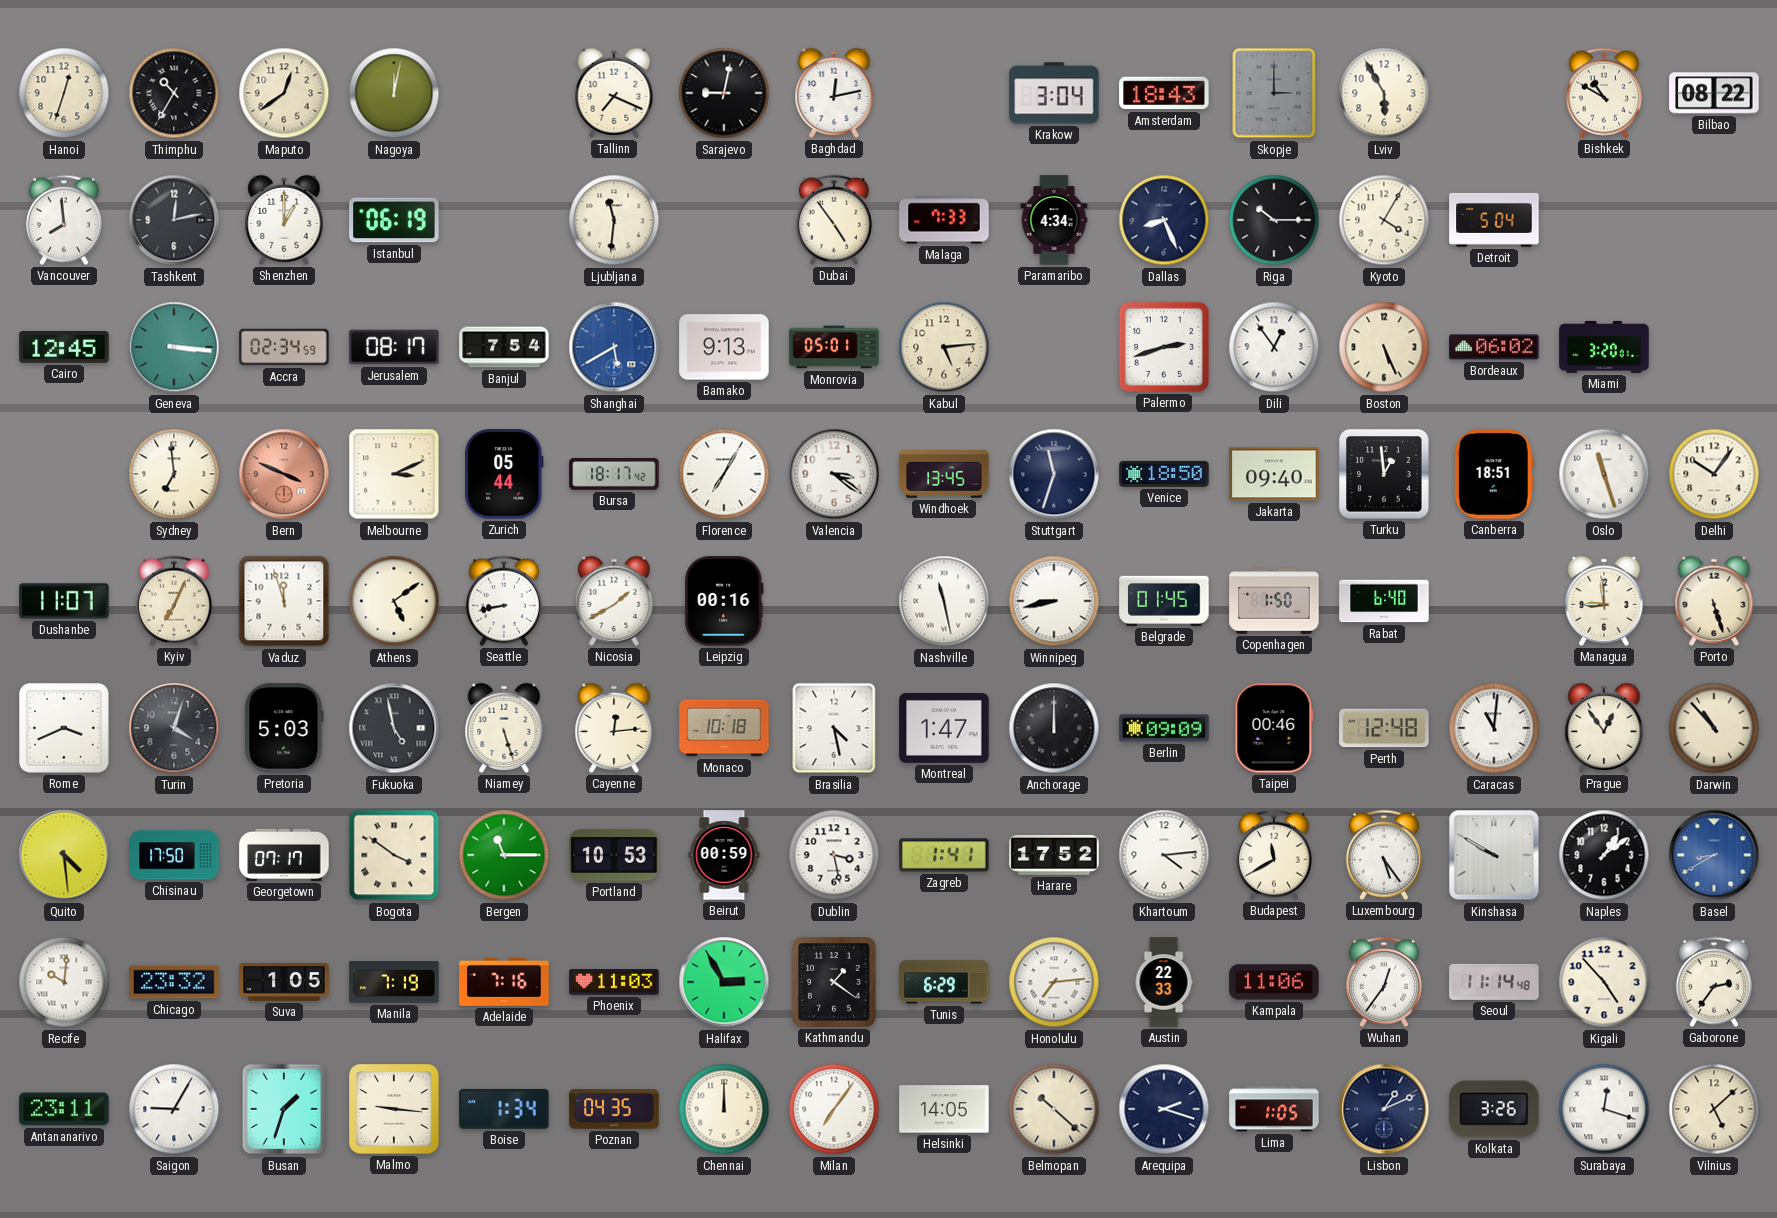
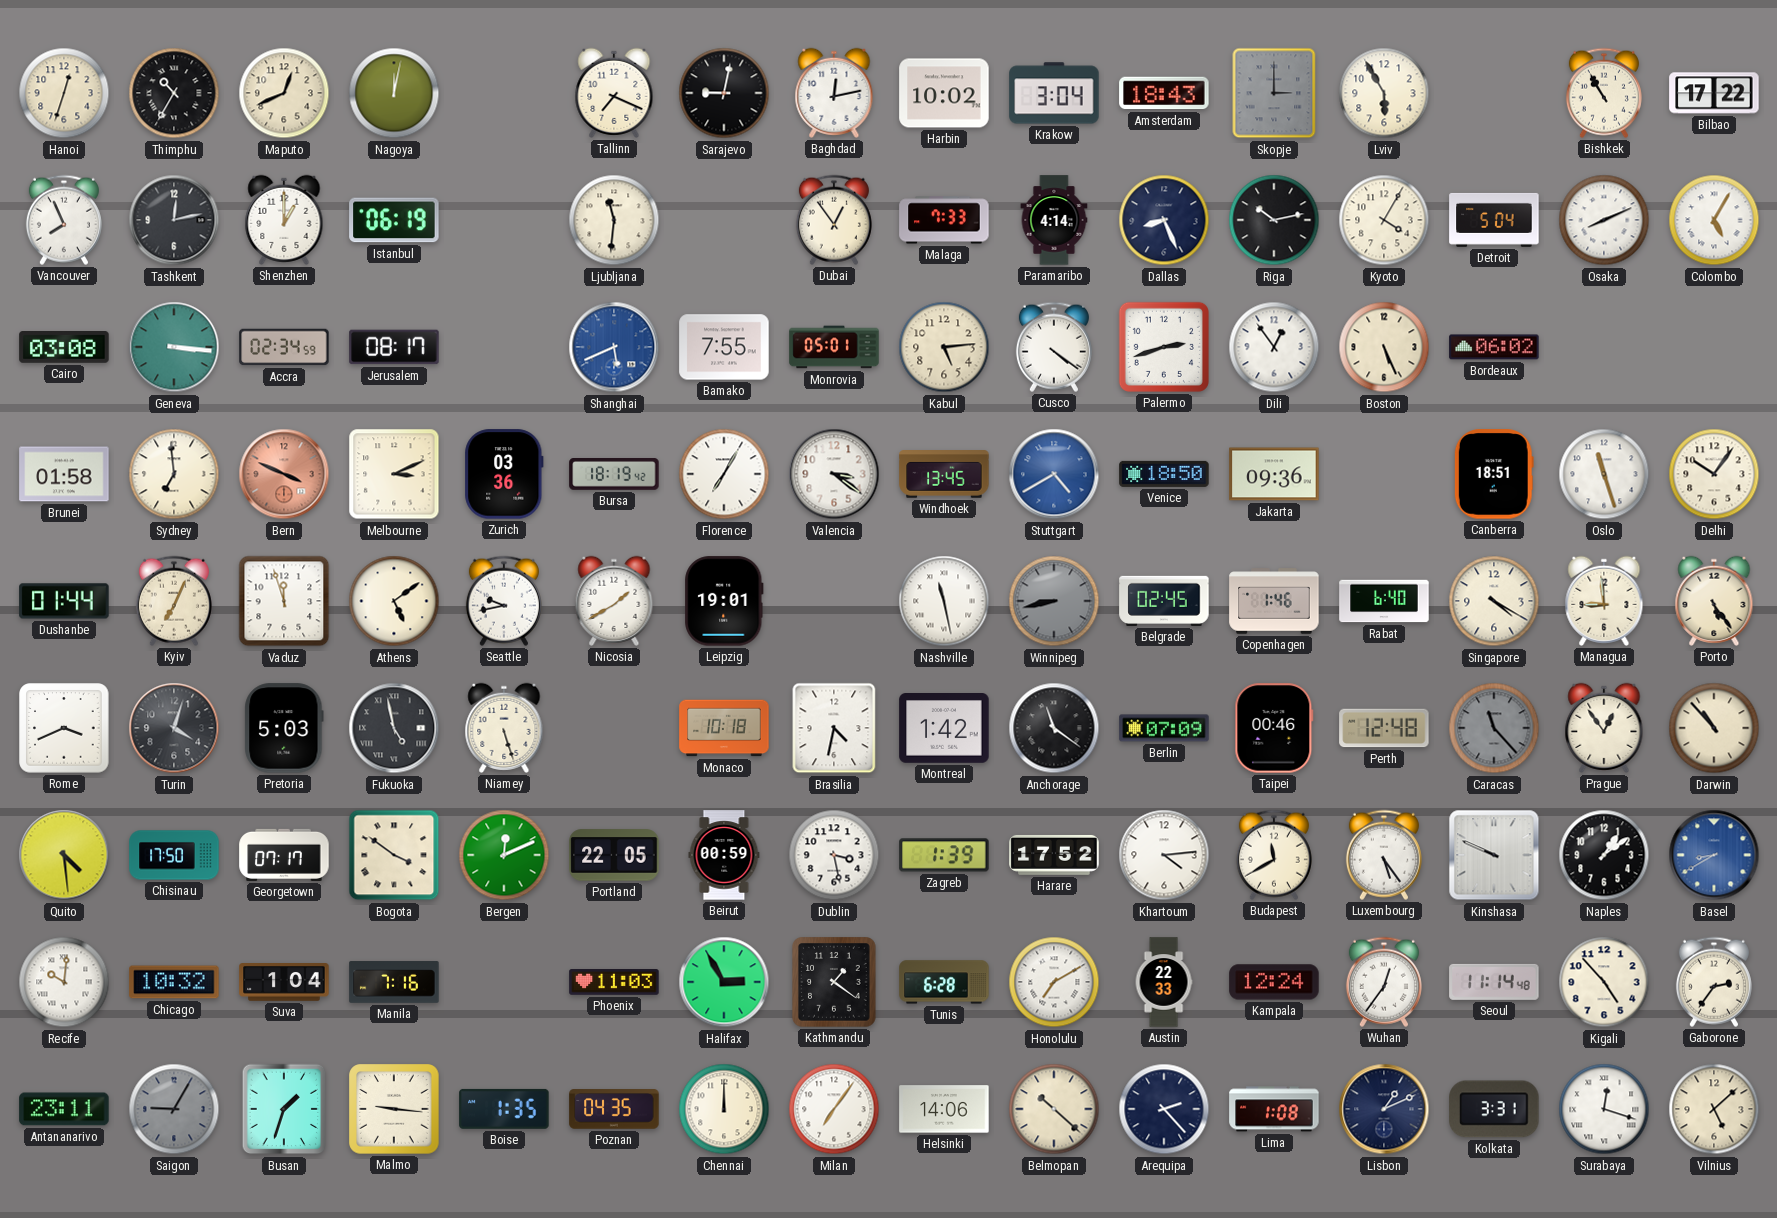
Maputo: 12:39 -> 12:41
Harbin: none -> 10:02
Bishkek: 10:50 -> 10:55
Bilbao: 08:22 -> 17:22
Vancouver: 7:59 -> 7:56
Dubai: 4:54 -> 12:54
Paramaribo: 4:34 -> 4:14
Riga: 10:15 -> 10:13
Osaka: none -> 8:11
Colombo: none -> 5:05
Cairo: 12:45 -> 03:08
Banjul: 7:54 -> none
Shanghai: 5:40 -> 5:41
Bamako: 9:13 -> 7:55
Cusco: none -> 4:21
Miami: 3:20 -> none
Brunei: none -> 01:58
Zurich: 05:44 -> 03:36
Bursa: 18:17 -> 18:19
Stuttgart: 11:33 -> 4:40
Stuttgart dial: navy -> blue
Jakarta: 09:40 -> 09:36
Turku: 12:59 -> none
Dushanbe: 11:07 -> 01:44
Seattle: 8:43 -> 9:43
Leipzig: 00:16 -> 19:01
Winnipeg dial: white -> grey
Belgrade: 01:45 -> 02:45
Copenhagen: 1:50 -> 1:46
Singapore: none -> 4:20
Porto: 5:27 -> 5:24
Cayenne: 12:14 -> none
Brasilia: 4:28 -> 4:32
Montreal: 1:47 -> 1:42
Anchorage: 12:00 -> 11:21
Berlin: 09:09 -> 07:09
Caracas: 11:01 -> 11:23
Caracas dial: white -> grey
Bergen: 11:15 -> 12:11
Portland: 10:53 -> 22:05
Zagreb: 1:41 -> 1:39
Kinshasa: 9:50 -> 9:49
Chicago: 23:32 -> 10:32
Suva: 1:05 -> 1:04
Manila: 7:19 -> 7:16
Adelaide: 7:16 -> none
Tunis: 6:29 -> 6:28
Honolulu: 7:14 -> 7:10
Kampala: 11:06 -> 12:24
Saigon dial: white -> grey
Boise: 1:34 -> 1:35
Helsinki: 14:05 -> 14:06
Arequipa: 2:18 -> 2:23
Lima: 1:05 -> 1:08
Kolkata: 3:26 -> 3:31
